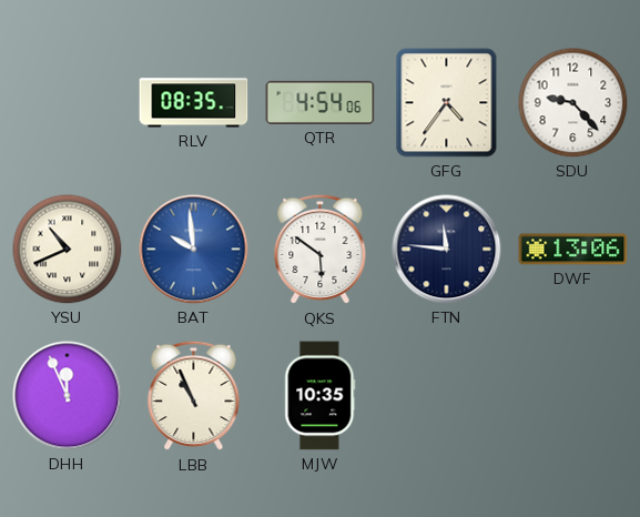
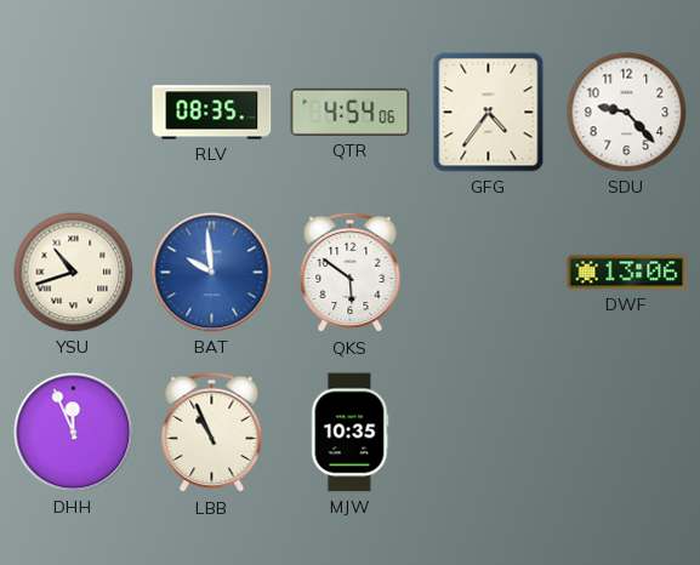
YSU: 10:41 -> 10:42
FTN: 11:46 -> none
